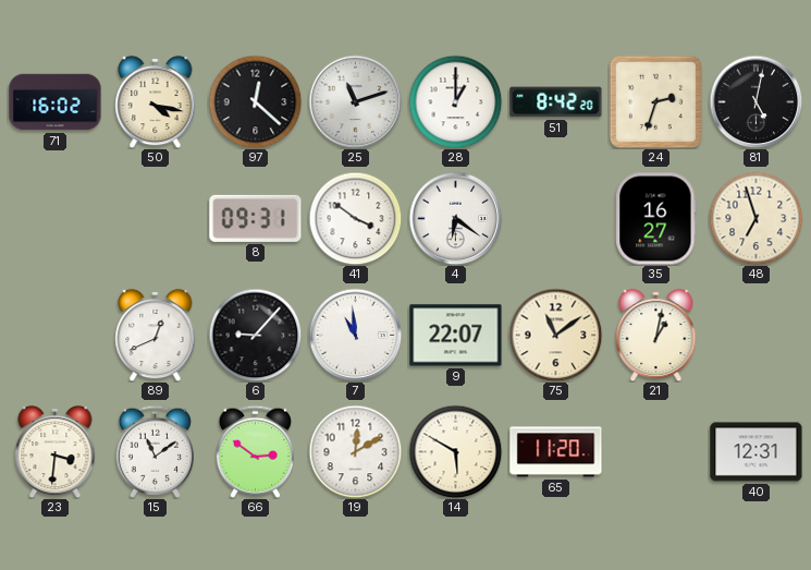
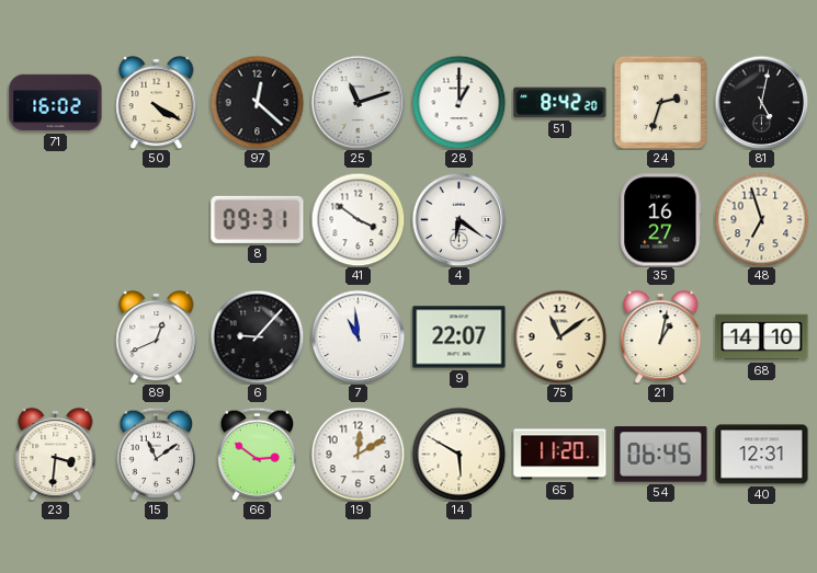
50: 4:17 -> 4:20
68: none -> 14:10
54: none -> 06:45
